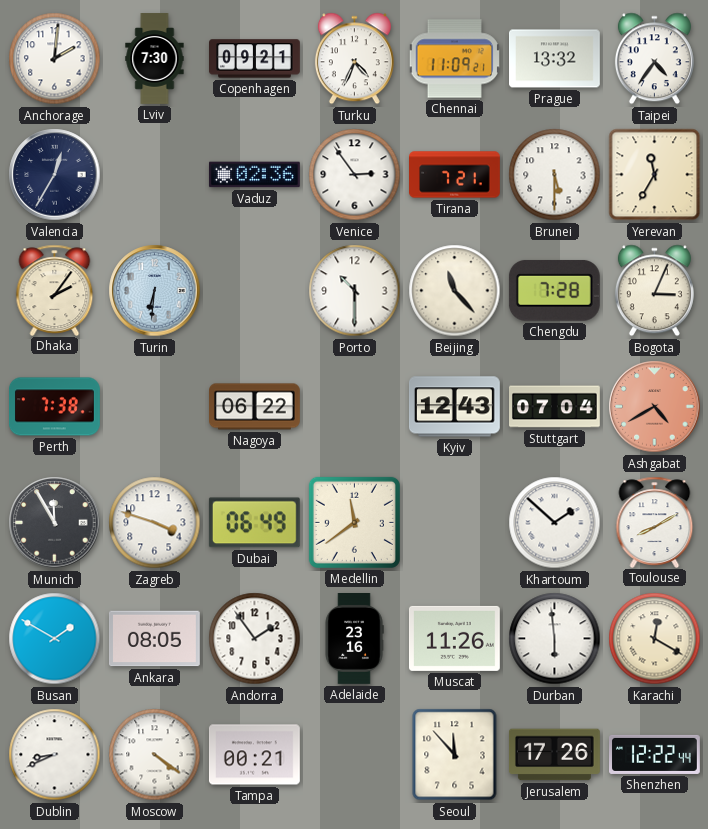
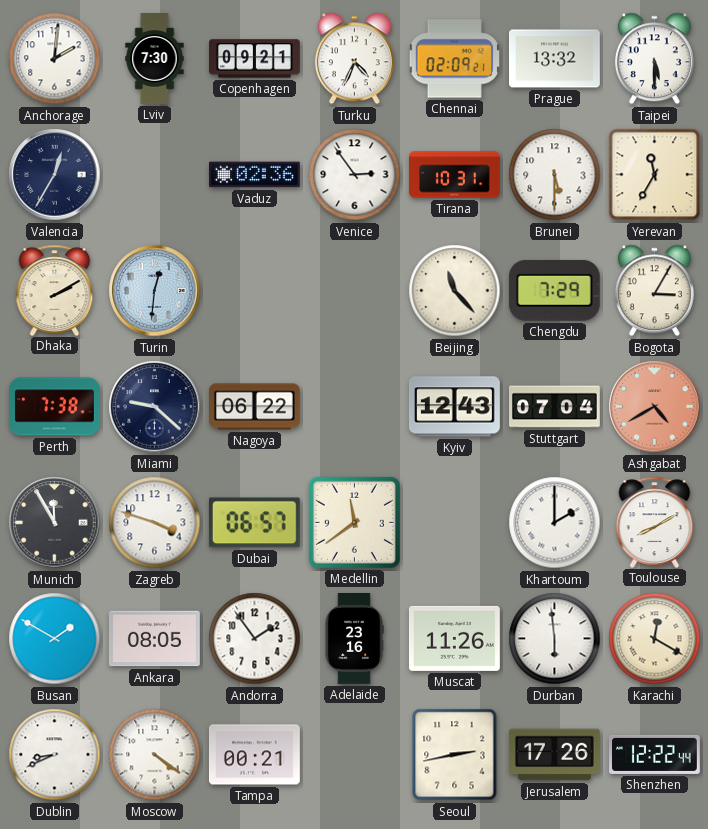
Chennai: 11:09 -> 02:09
Taipei: 4:36 -> 5:30
Tirana: 7:21 -> 10:31
Dhaka: 2:06 -> 2:10
Turin: 6:31 -> 12:31
Porto: 10:30 -> none
Chengdu: 7:28 -> 7:29
Bogota: 3:04 -> 3:05
Miami: none -> 9:22
Dubai: 06:49 -> 06:57
Khartoum: 1:52 -> 2:00
Seoul: 11:53 -> 2:43
